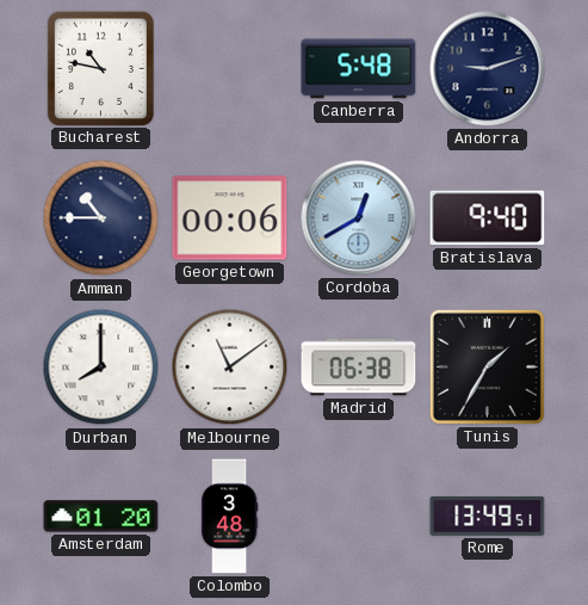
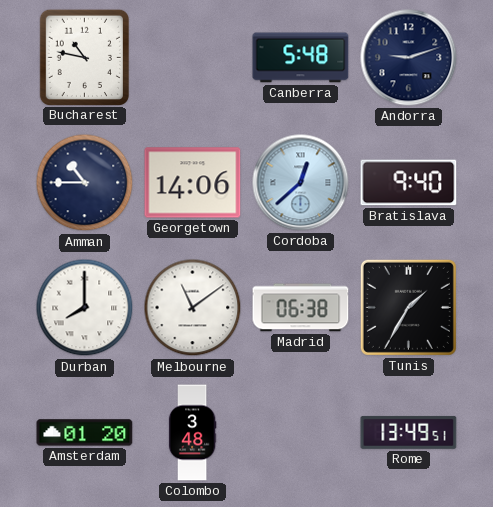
Georgetown: 00:06 -> 14:06
Cordoba: 12:40 -> 12:38
